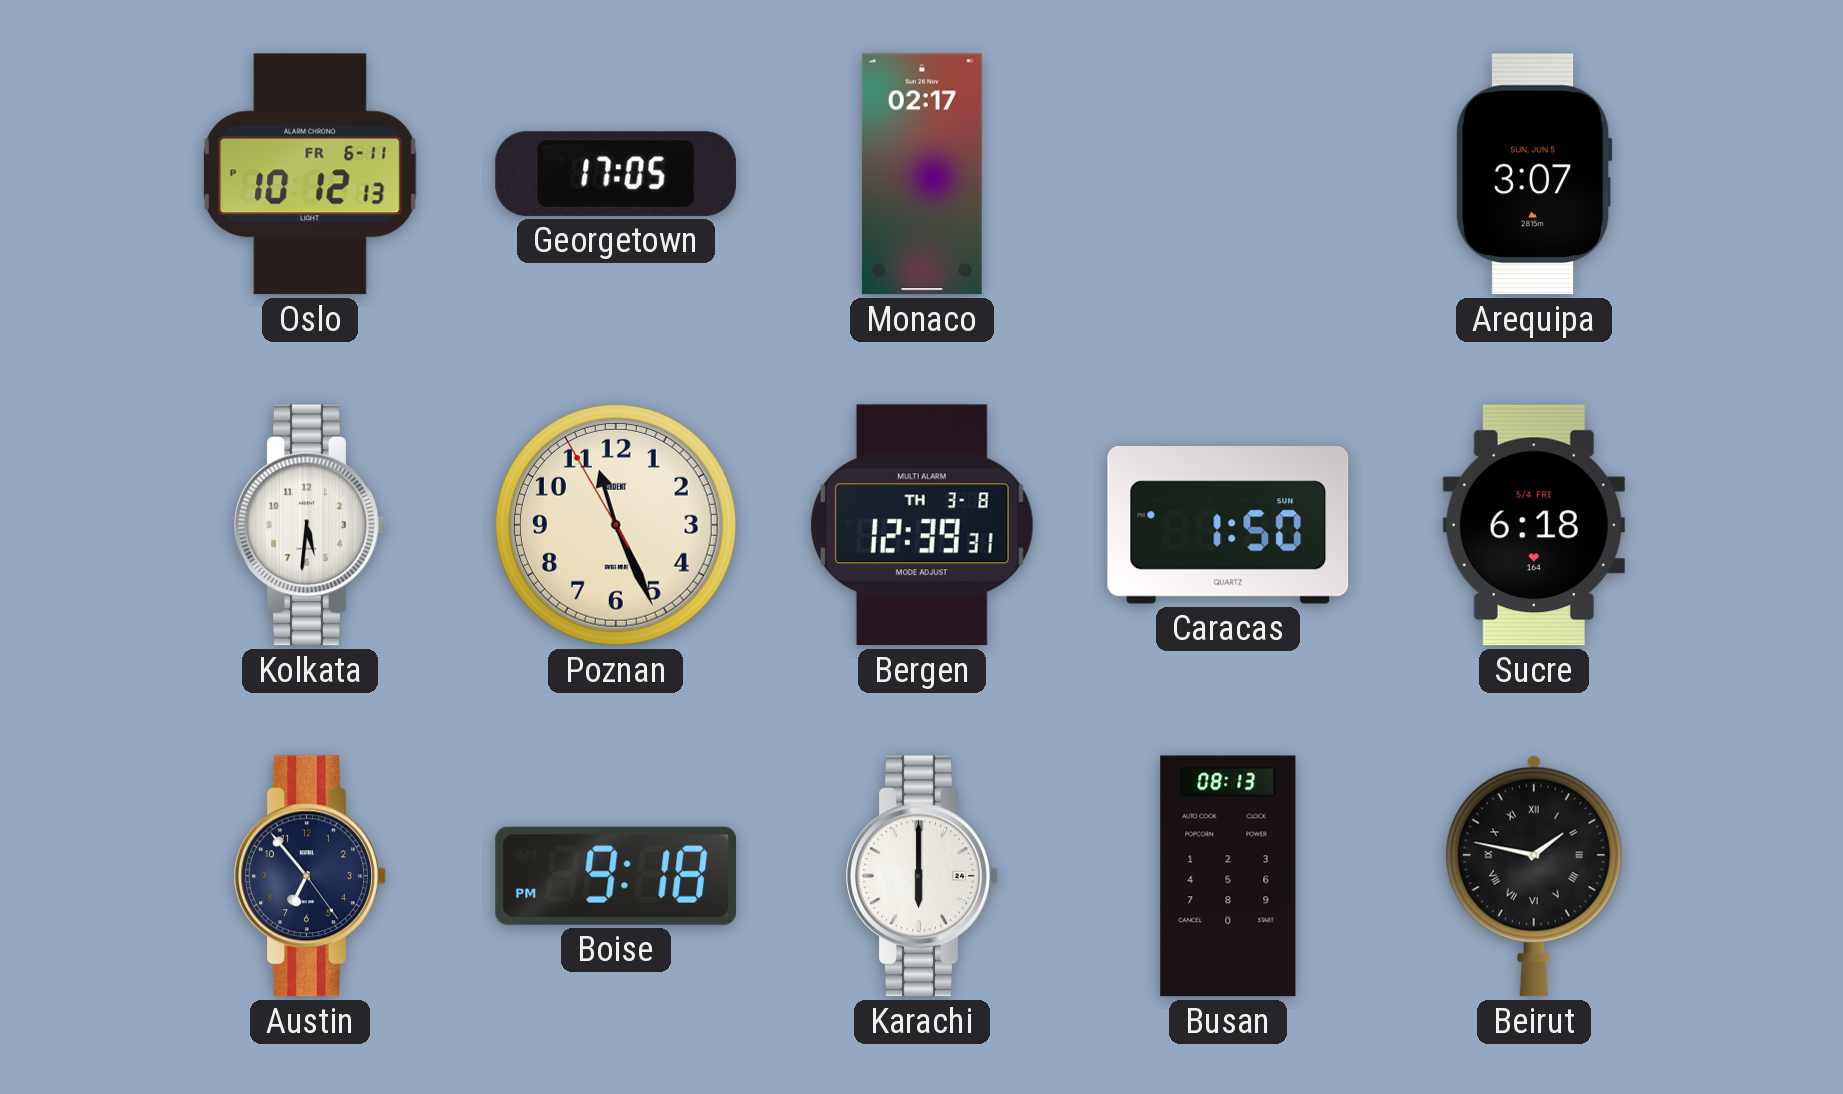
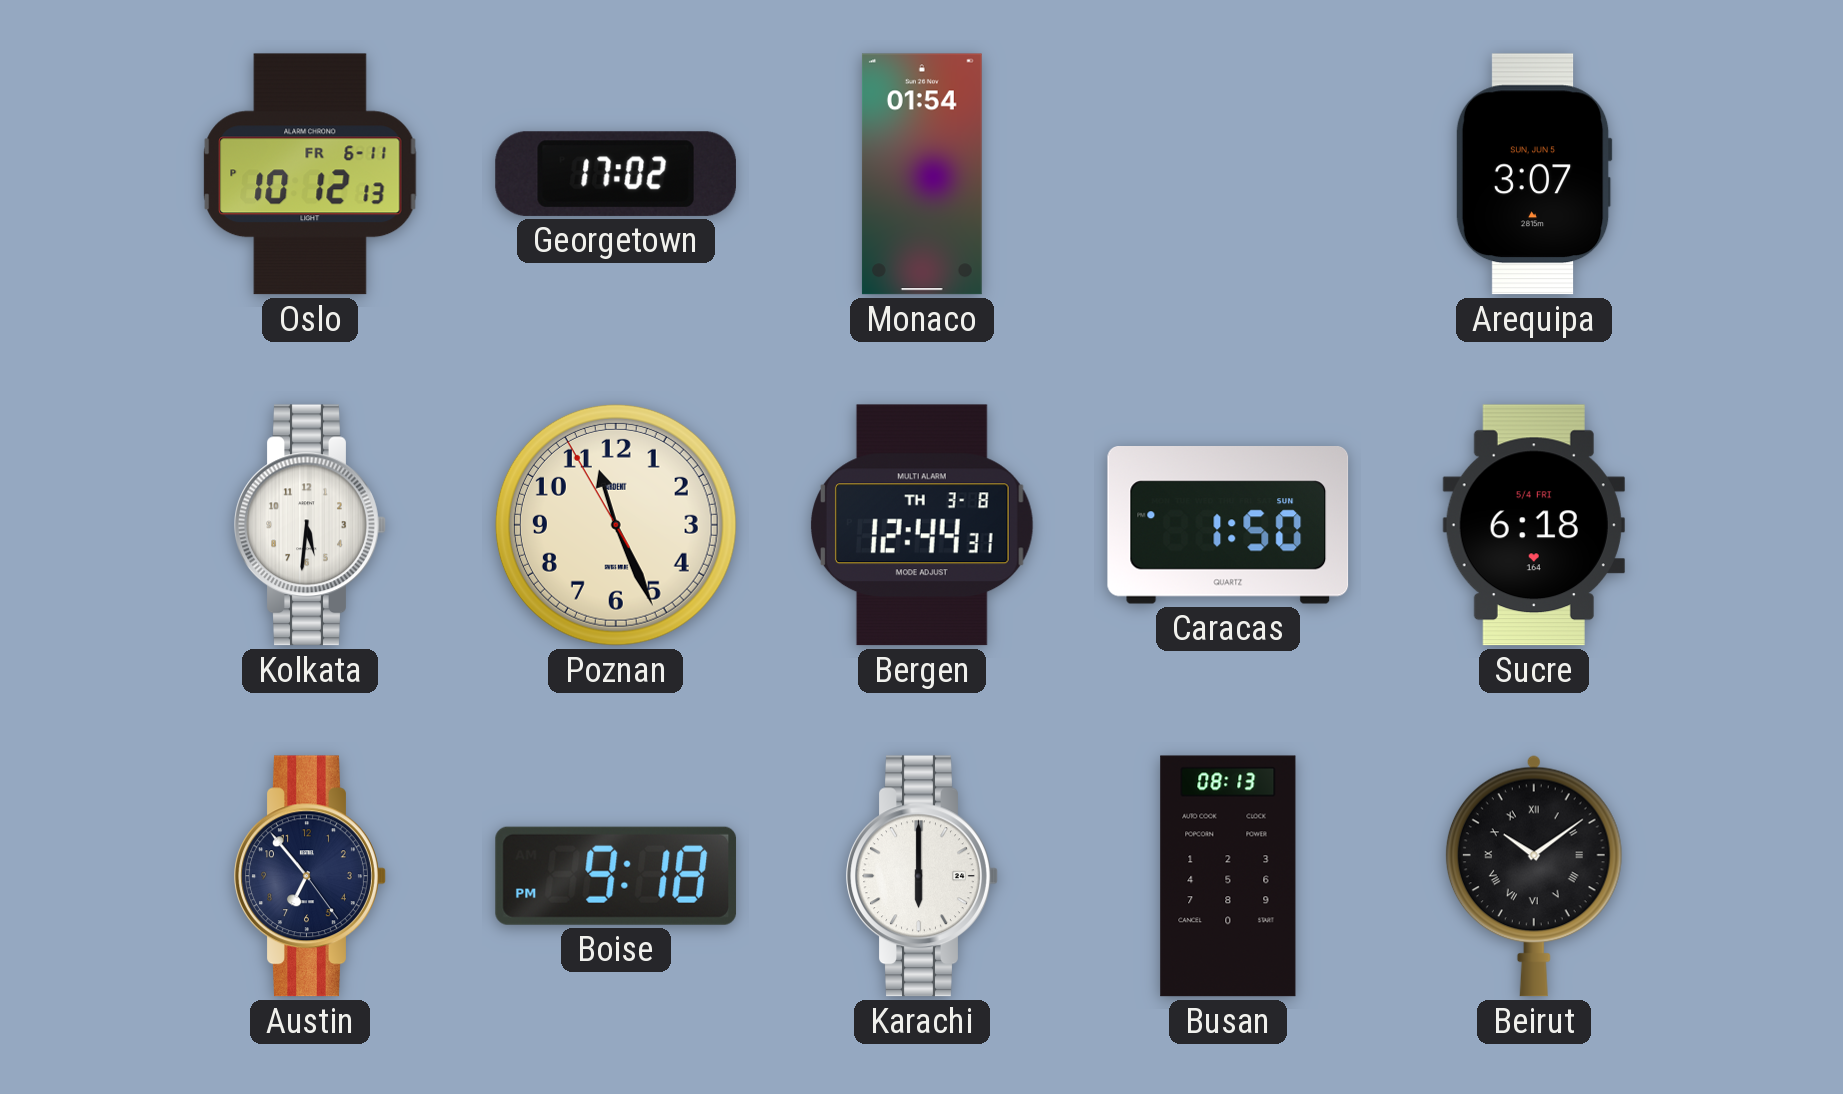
Georgetown: 17:05 -> 17:02
Monaco: 02:17 -> 01:54
Bergen: 12:39 -> 12:44
Beirut: 1:47 -> 10:09
